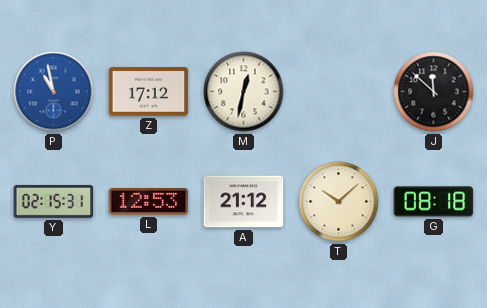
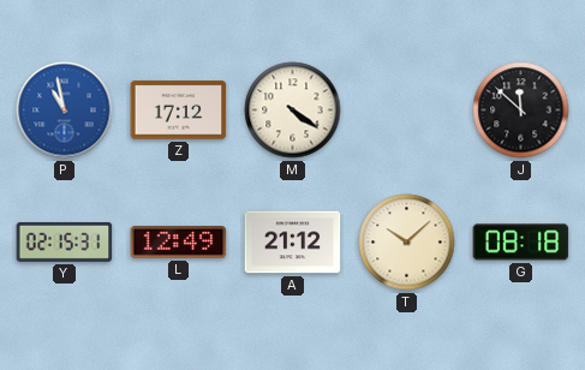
M: 12:32 -> 4:21
L: 12:53 -> 12:49
